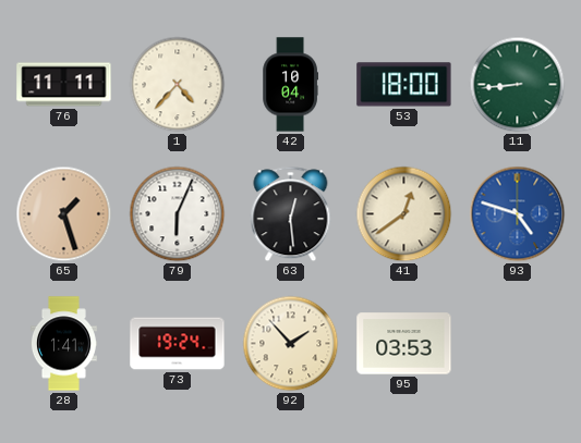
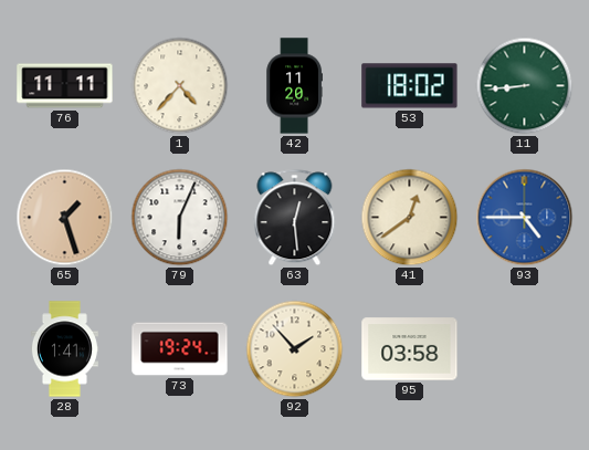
42: 10:04 -> 11:20
53: 18:00 -> 18:02
93: 4:48 -> 4:45
95: 03:53 -> 03:58
